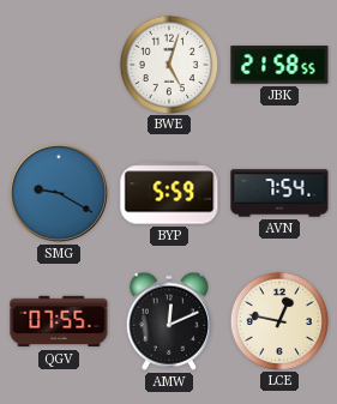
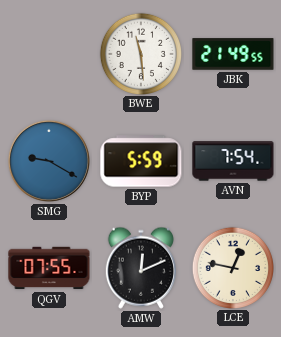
BWE: 5:03 -> 11:29
JBK: 21:58 -> 21:49
